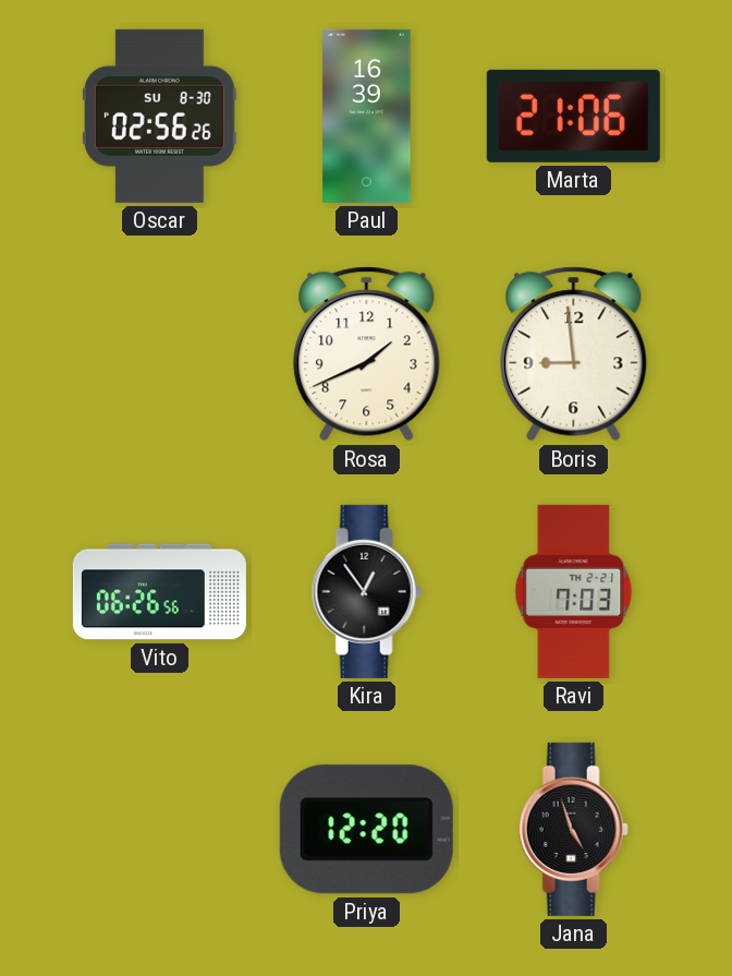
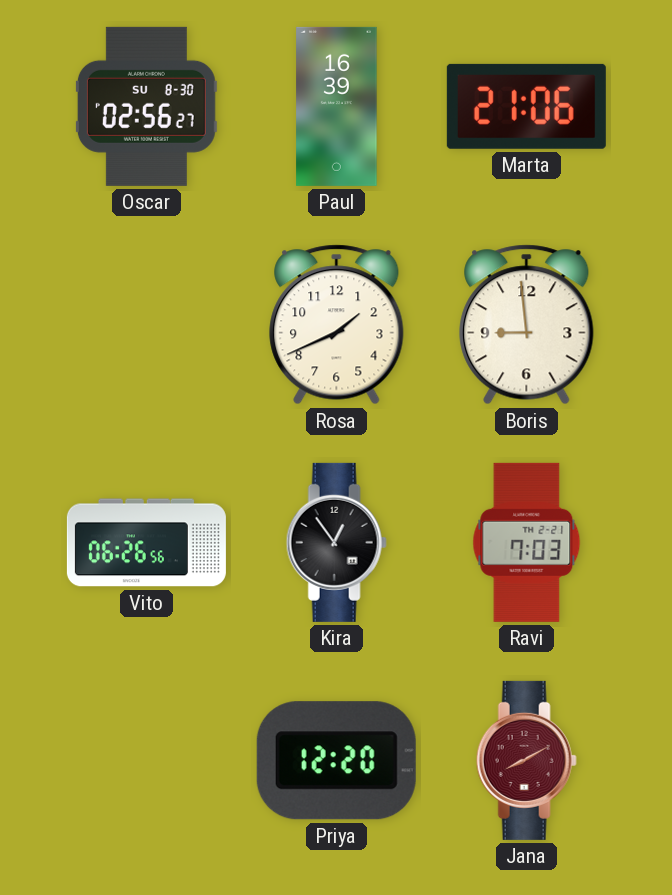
Oscar: 02:56:26 -> 02:56:27
Jana: 4:57 -> 8:10
Jana dial: black -> burgundy
